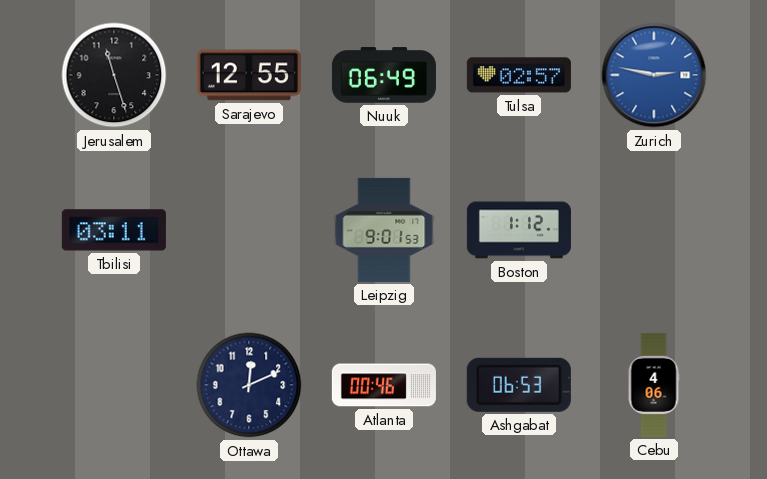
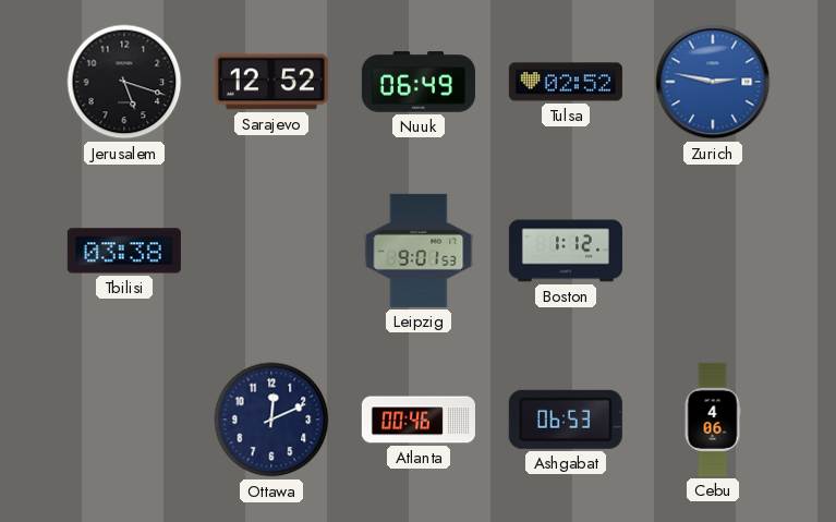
Jerusalem: 11:27 -> 5:18
Sarajevo: 12:55 -> 12:52
Tulsa: 02:57 -> 02:52
Tbilisi: 03:11 -> 03:38
